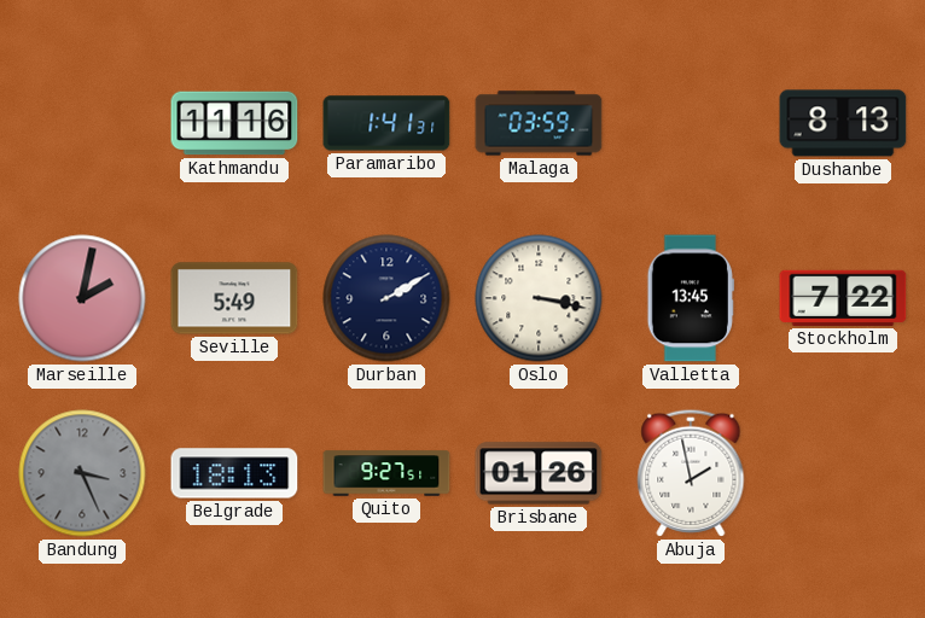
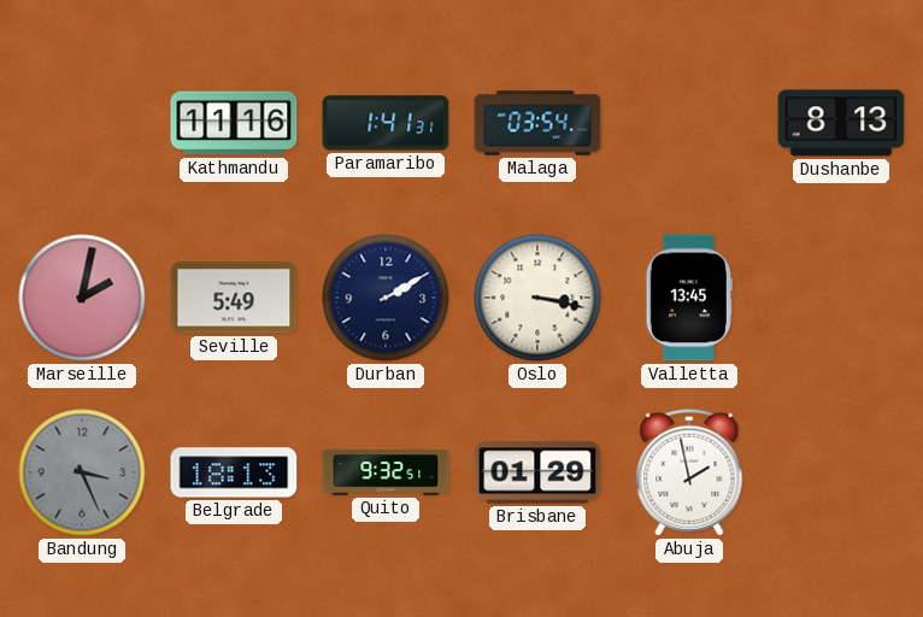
Malaga: 03:59 -> 03:54
Stockholm: 7:22 -> none
Quito: 9:27 -> 9:32
Brisbane: 01:26 -> 01:29
